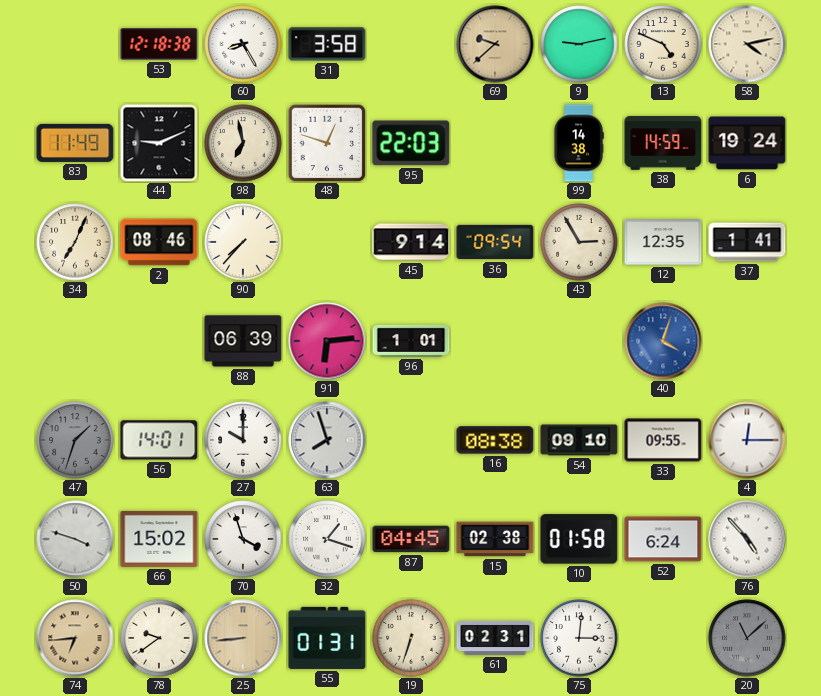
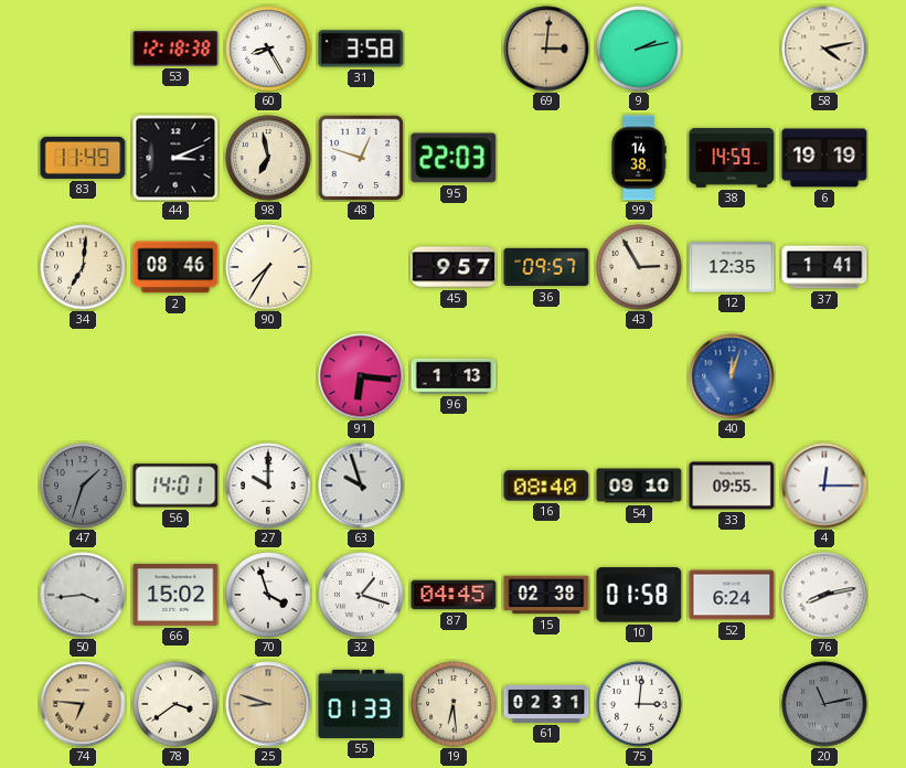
69: 9:38 -> 3:01
9: 9:13 -> 2:13
13: 4:49 -> none
44: 9:11 -> 3:11
6: 19:24 -> 19:19
34: 7:04 -> 7:01
90: 7:37 -> 7:35
45: 9:14 -> 9:57
36: 09:54 -> 09:57
88: 06:39 -> none
91: 6:14 -> 6:16
96: 1:01 -> 1:13
40: 4:03 -> 12:03
63: 7:57 -> 9:57
16: 08:38 -> 08:40
50: 3:48 -> 3:44
76: 4:53 -> 8:13
74: 6:44 -> 6:46
78: 9:39 -> 3:39
25: 8:44 -> 8:48
55: 01:31 -> 01:33
19: 6:33 -> 6:29
20: 11:08 -> 11:13
